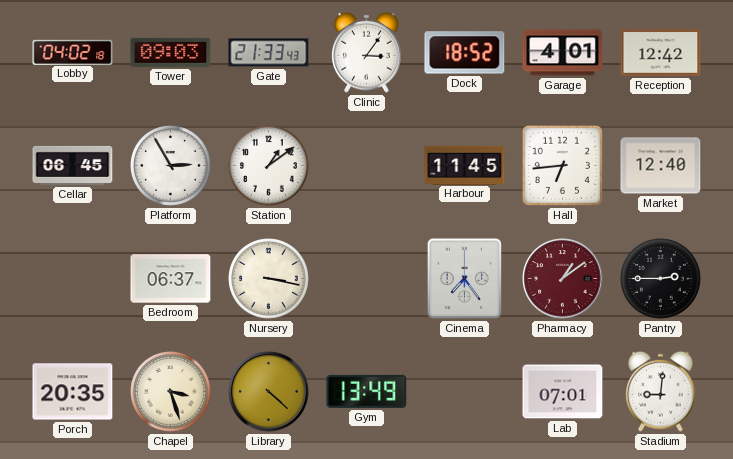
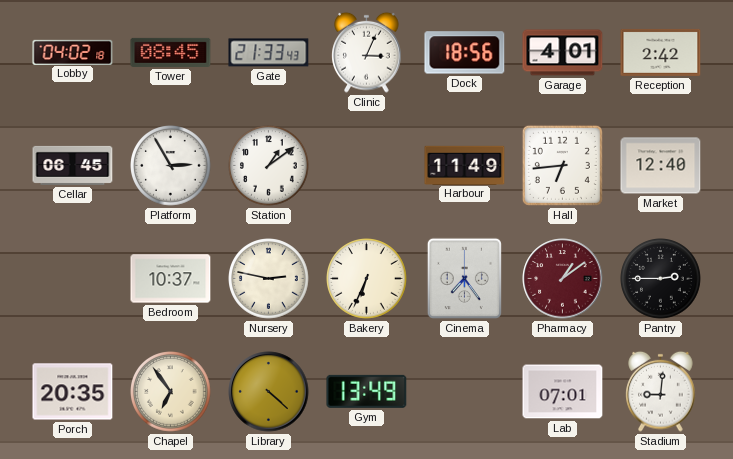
Tower: 09:03 -> 08:45
Clinic: 3:06 -> 3:04
Dock: 18:52 -> 18:56
Reception: 12:42 -> 2:42
Harbour: 11:45 -> 11:49
Bedroom: 06:37 -> 10:37
Nursery: 3:17 -> 2:47
Bakery: none -> 6:34
Chapel: 3:27 -> 6:54
